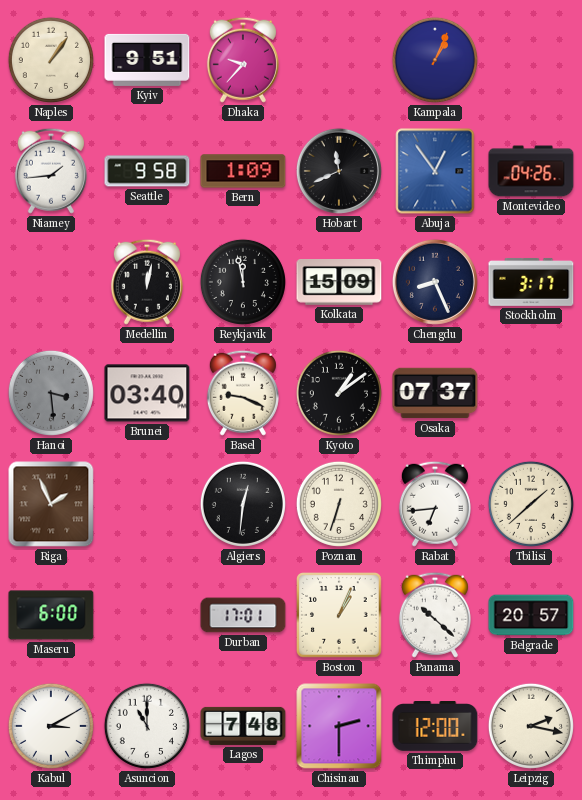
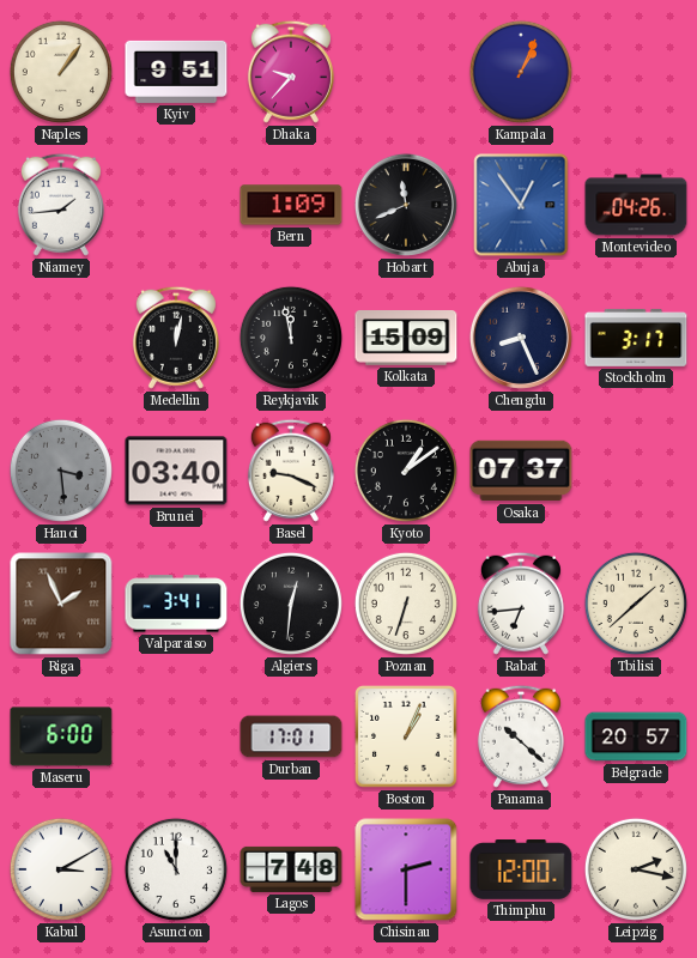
Seattle: 9:58 -> none
Valparaiso: none -> 3:41
